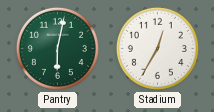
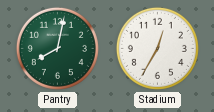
Pantry: 6:02 -> 8:02
